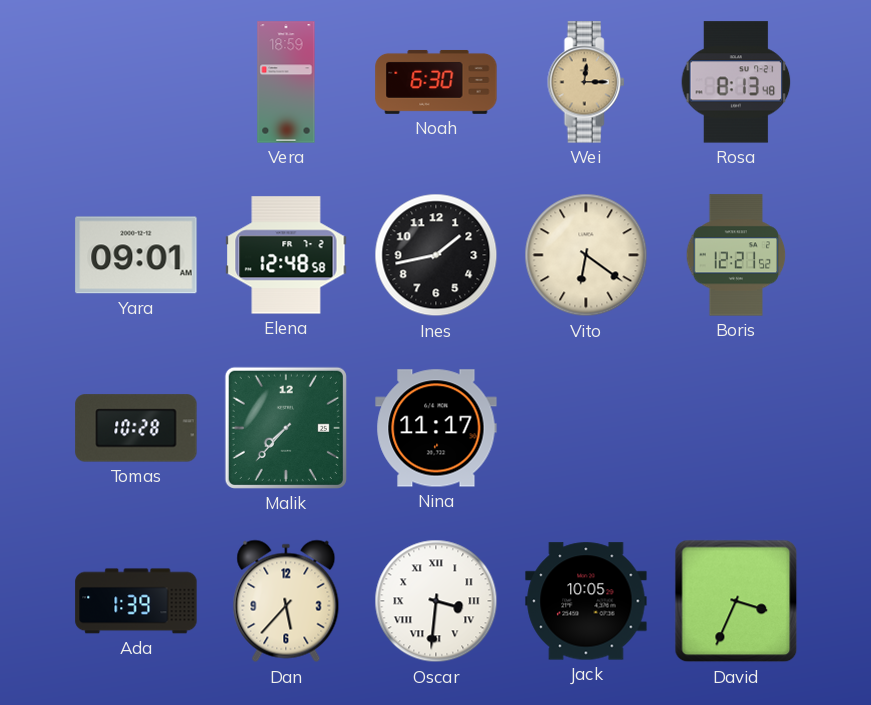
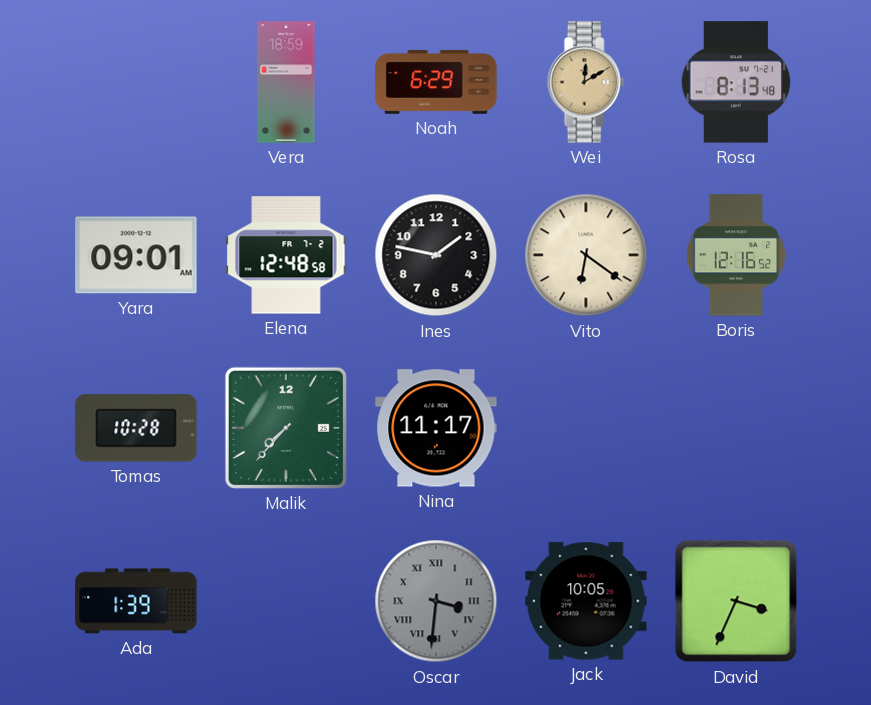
Noah: 6:30 -> 6:29
Wei: 12:15 -> 12:10
Ines: 1:43 -> 1:47
Boris: 12:21 -> 12:16
Dan: 5:37 -> none
Oscar dial: white -> grey
